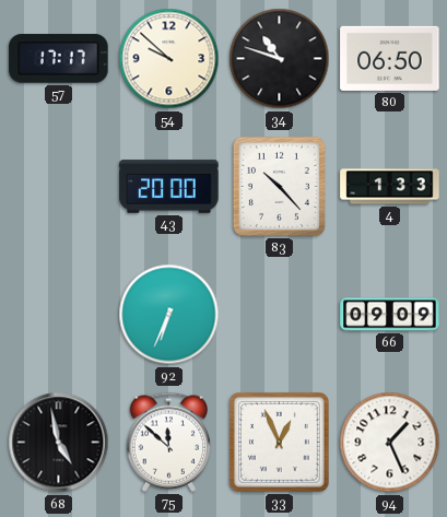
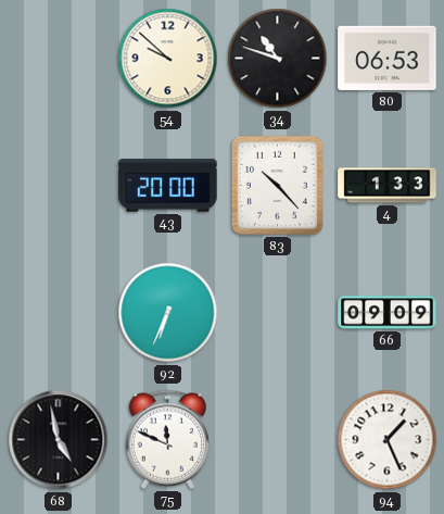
57: 17:17 -> none
80: 06:50 -> 06:53
75: 11:52 -> 11:49
33: 12:56 -> none
